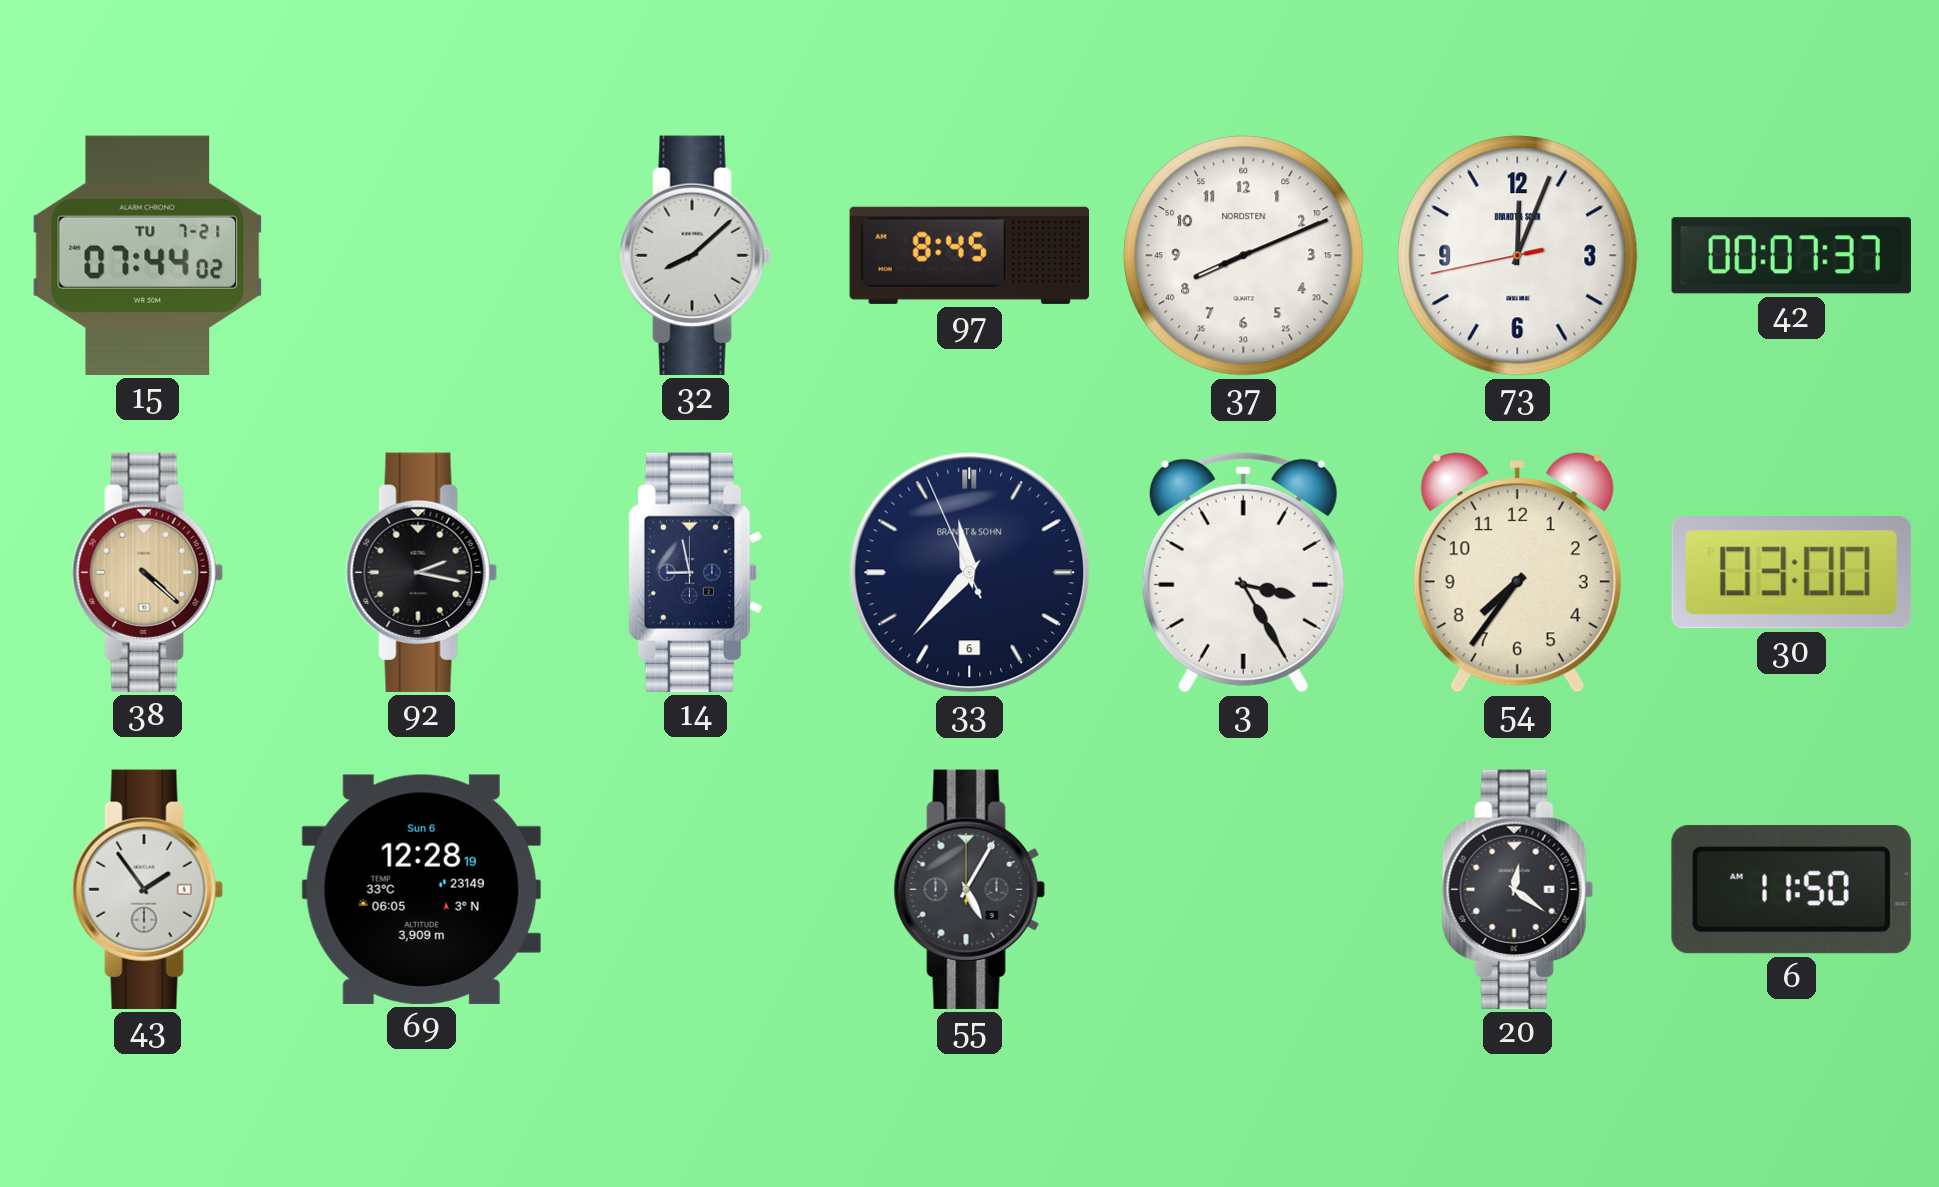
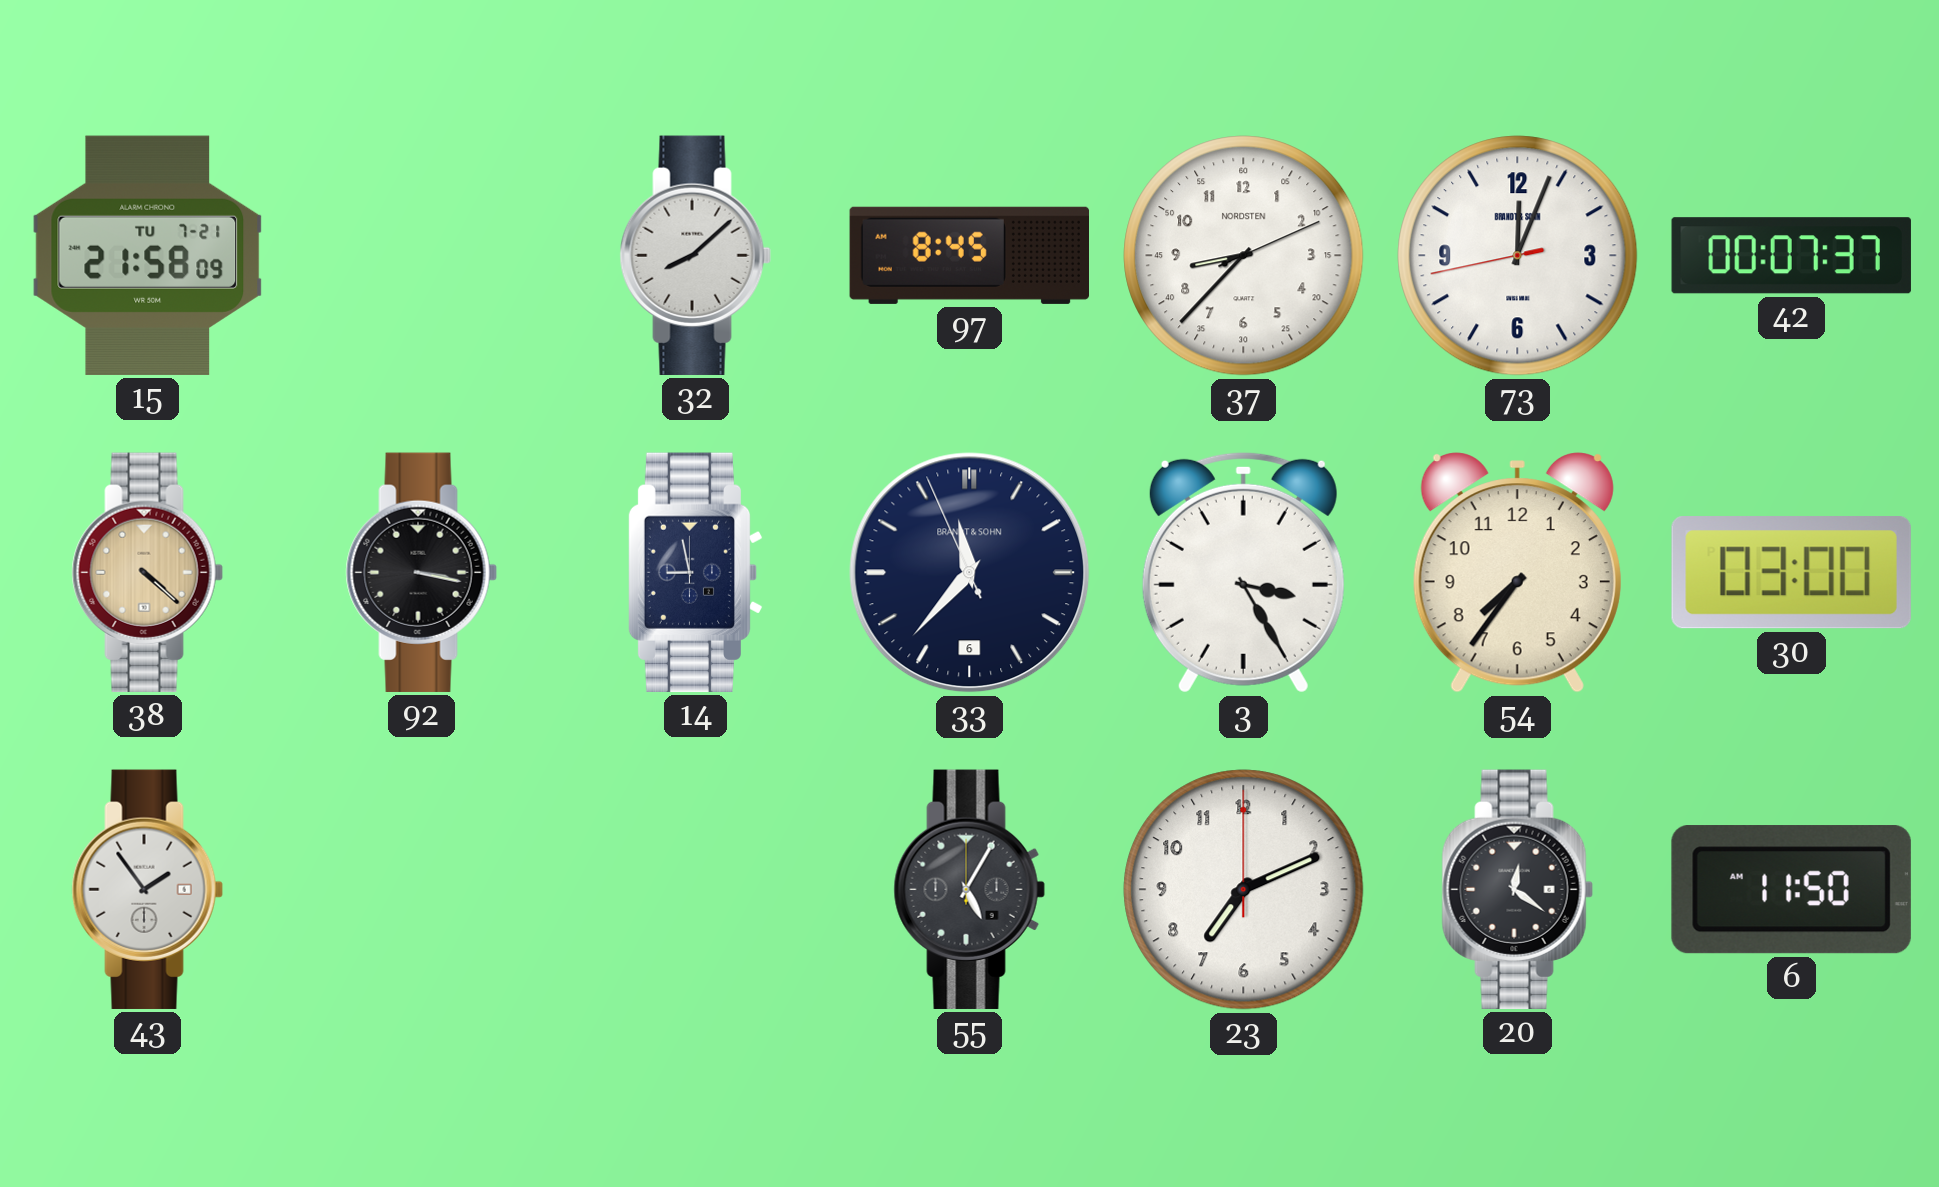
15: 07:44 -> 21:58
37: 8:11 -> 8:37
92: 2:17 -> 3:17
69: 12:28 -> none
23: none -> 7:11
